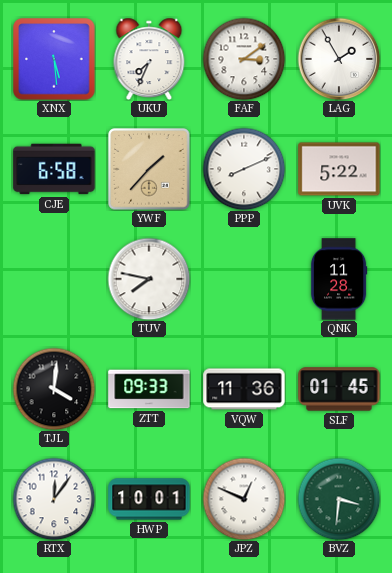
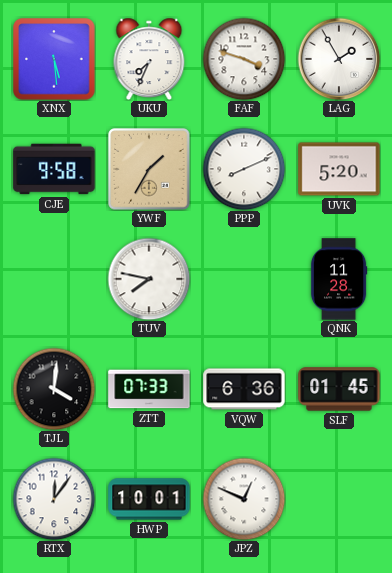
FAF: 3:09 -> 3:48
CJE: 6:58 -> 9:58
YWF: 1:37 -> 1:35
UVK: 5:22 -> 5:20
ZTT: 09:33 -> 07:33
VQW: 11:36 -> 6:36
BVZ: 3:31 -> none
